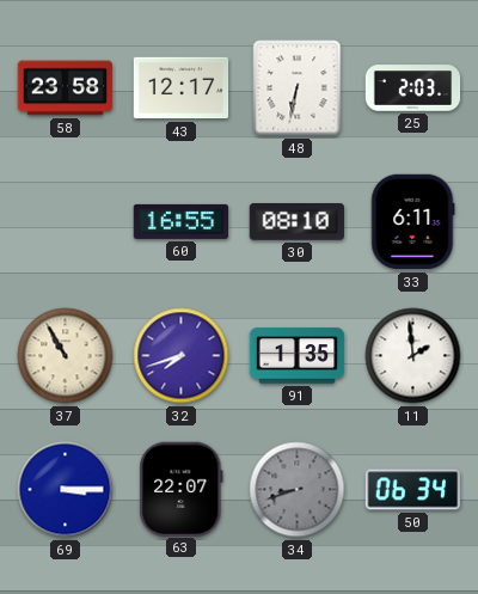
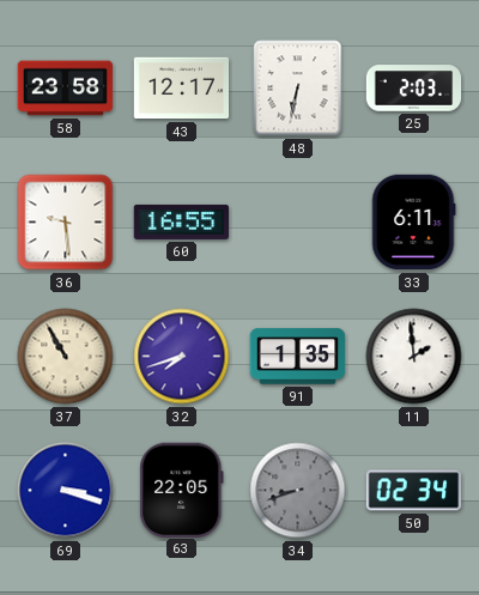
36: none -> 9:29
30: 08:10 -> none
69: 3:15 -> 3:18
63: 22:07 -> 22:05
50: 06:34 -> 02:34
